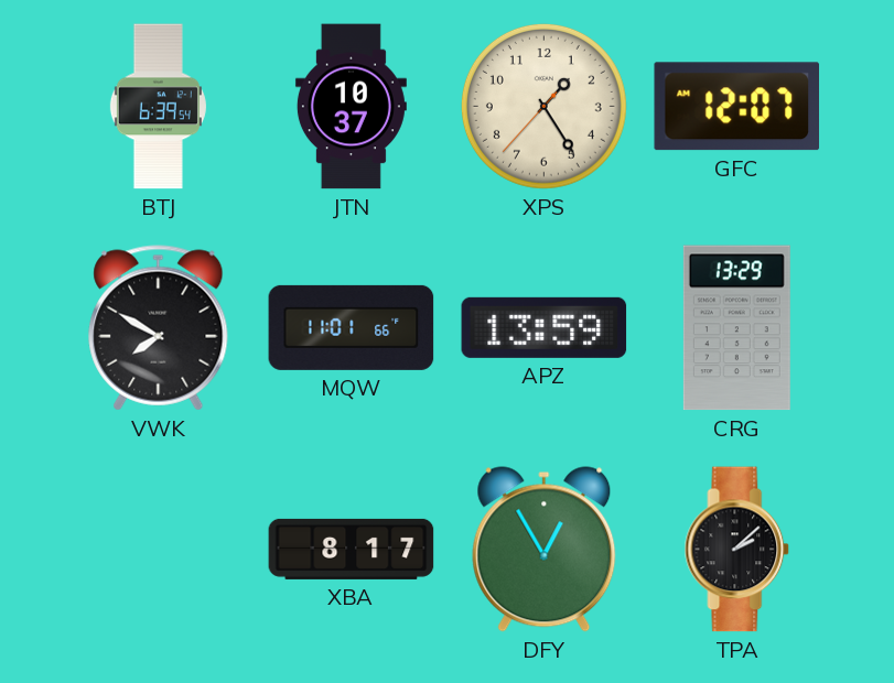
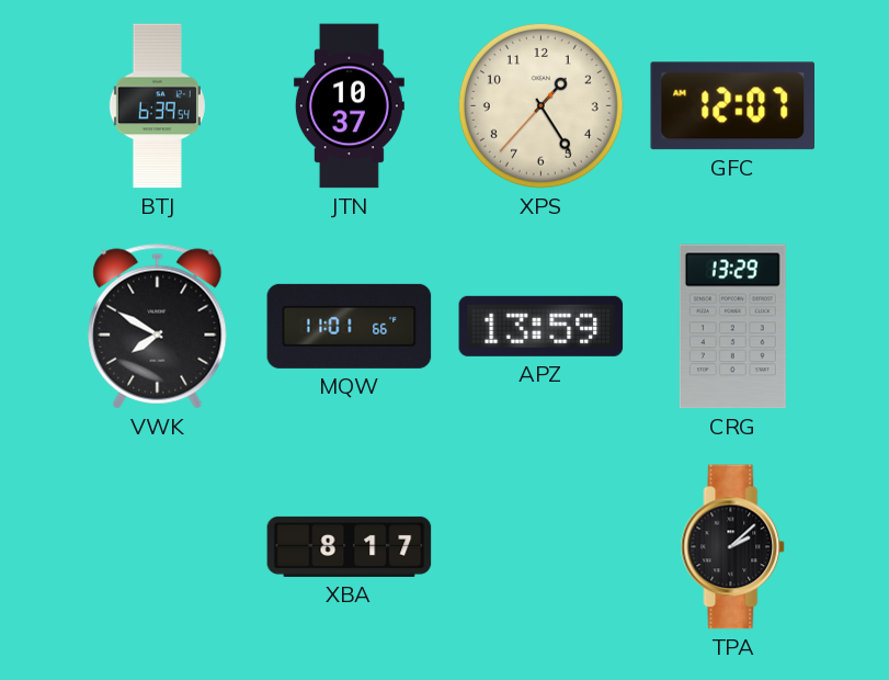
DFY: 12:55 -> none
